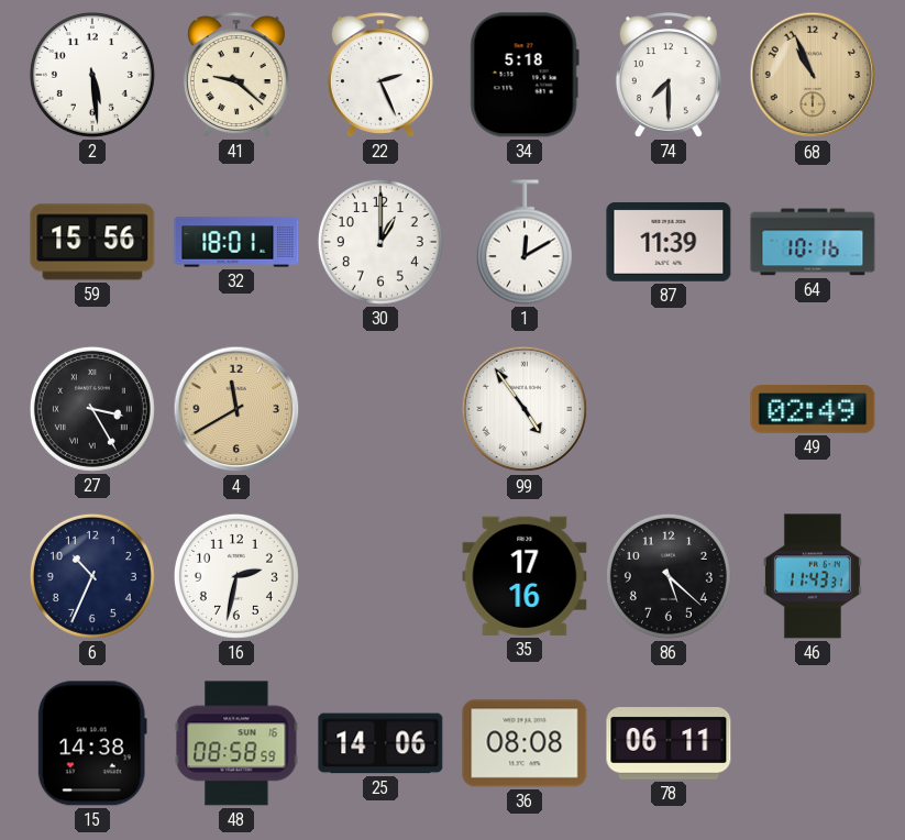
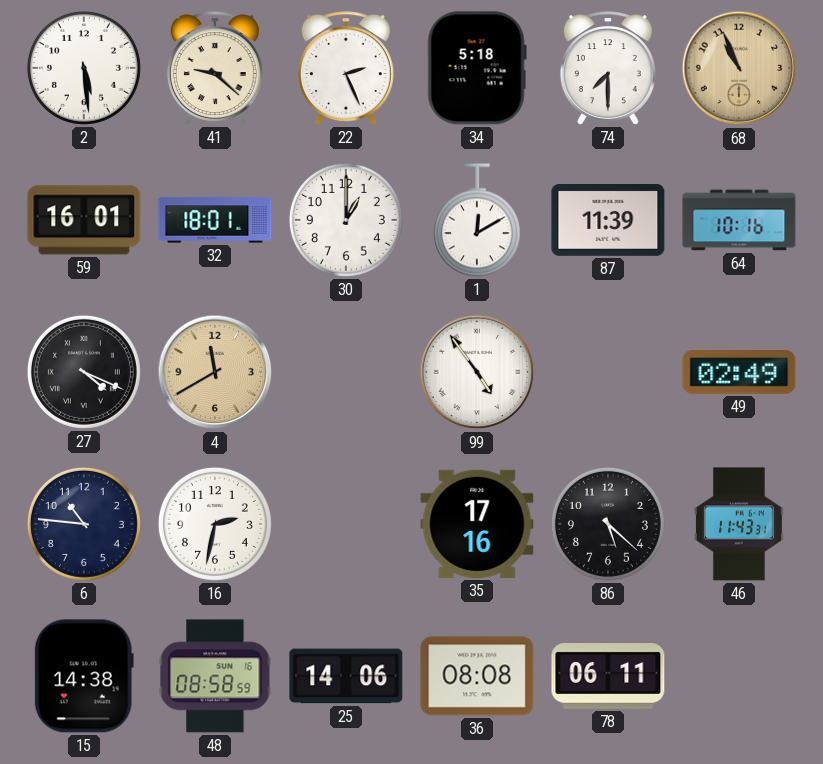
59: 15:56 -> 16:01
27: 3:25 -> 4:19
6: 10:34 -> 10:46
